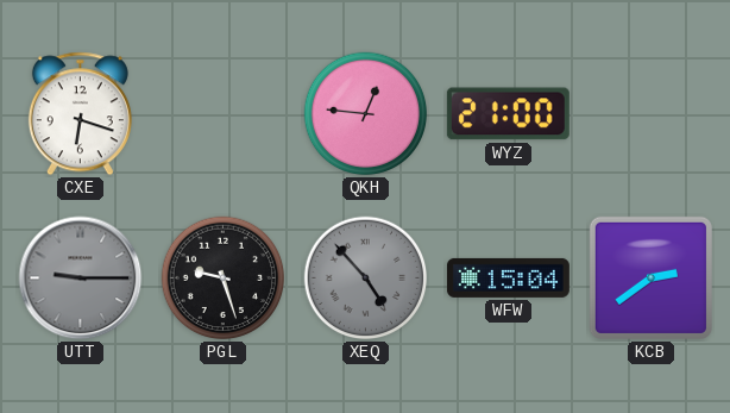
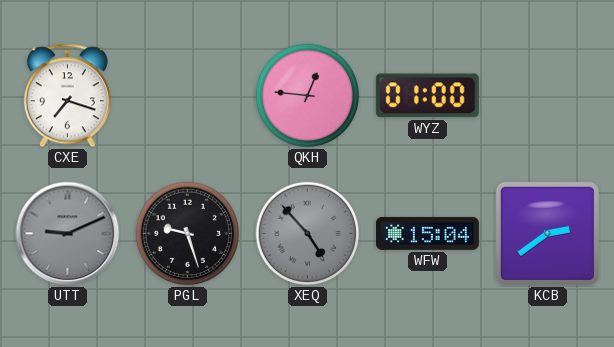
CXE: 6:18 -> 7:18
WYZ: 21:00 -> 01:00
UTT: 9:15 -> 9:11
